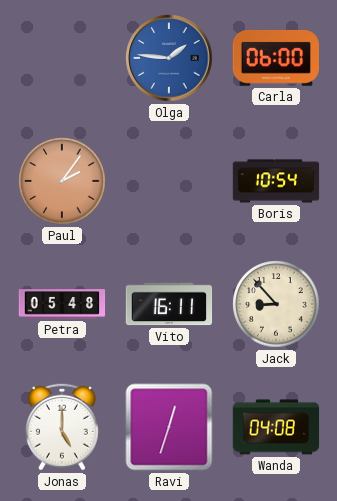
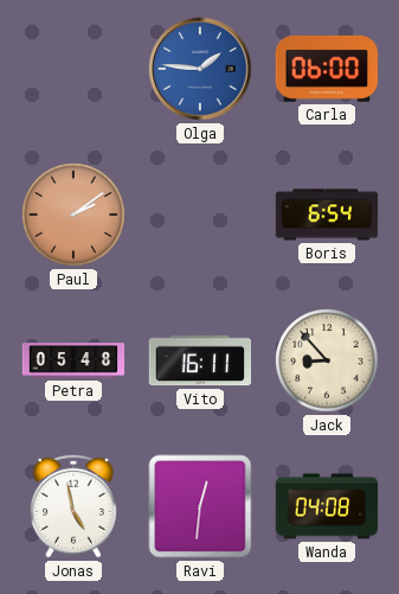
Paul: 2:06 -> 2:09
Boris: 10:54 -> 6:54
Jonas: 5:00 -> 4:58
Ravi: 12:33 -> 12:31
